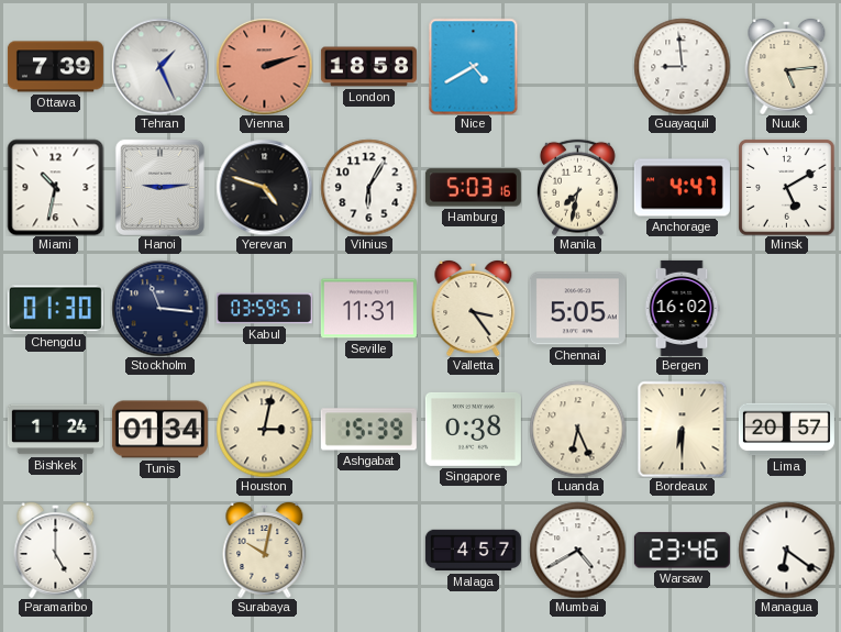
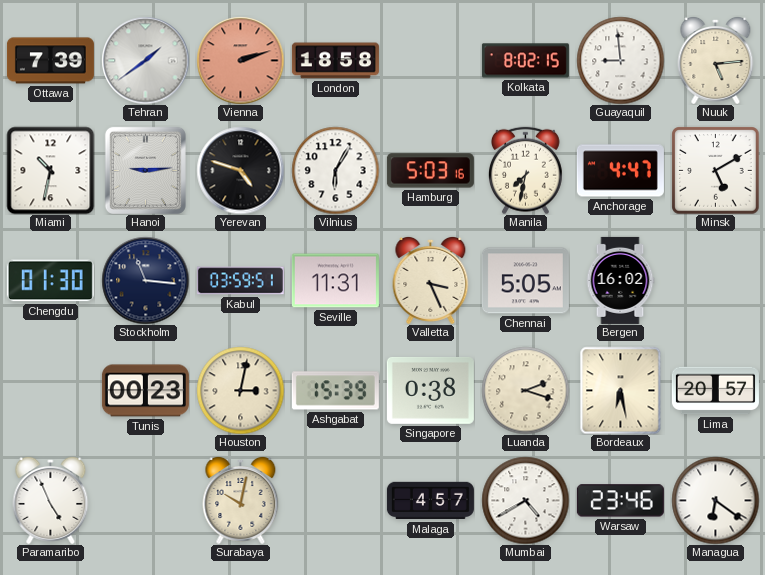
Tehran: 1:26 -> 1:39
Nice: 4:40 -> none
Kolkata: none -> 8:02
Valletta: 3:24 -> 3:26
Bishkek: 1:24 -> none
Tunis: 01:34 -> 00:23
Luanda: 6:26 -> 2:18
Bordeaux: 6:30 -> 6:28
Paramaribo: 5:00 -> 4:56
